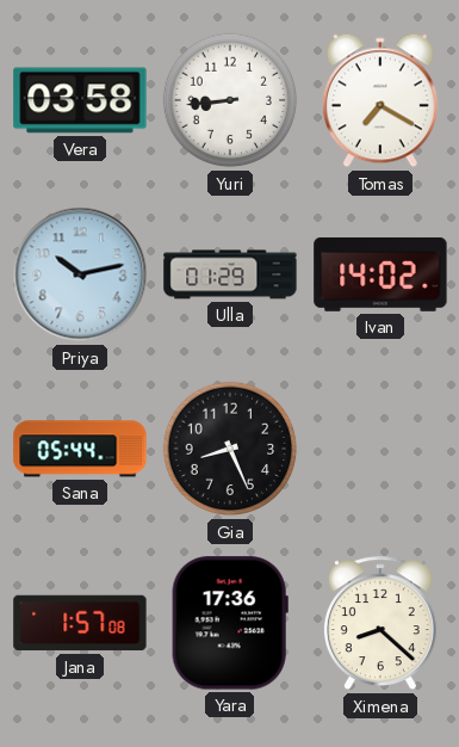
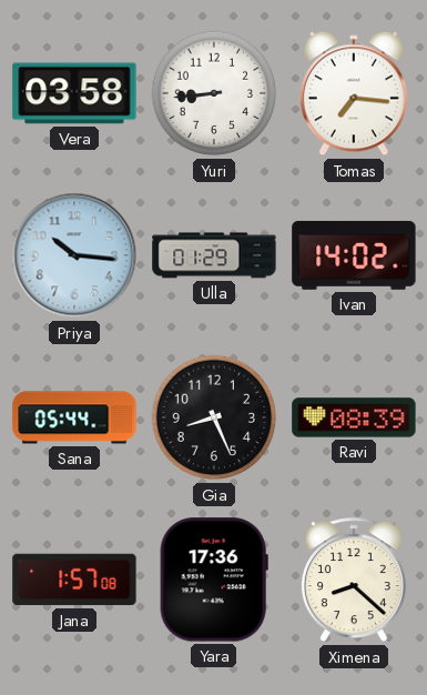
Tomas: 7:20 -> 7:16
Priya: 10:13 -> 10:16
Ravi: none -> 08:39
